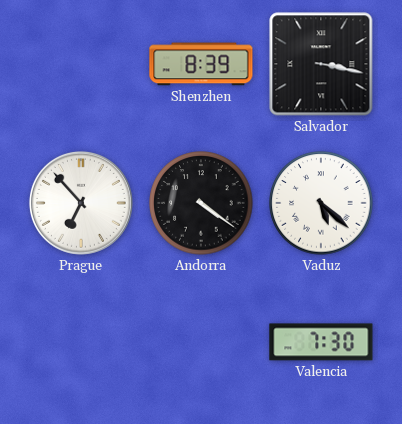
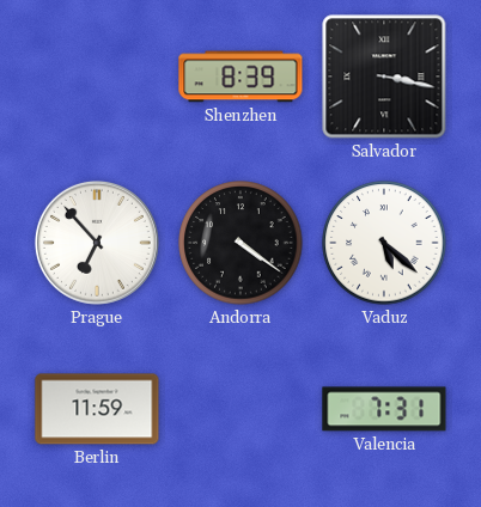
Berlin: none -> 11:59
Valencia: 7:30 -> 7:31
